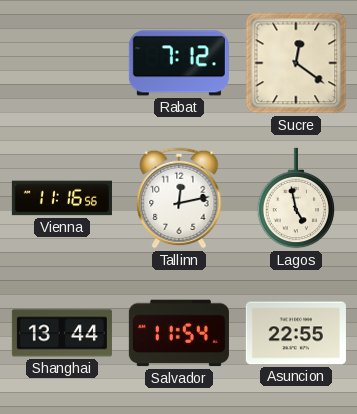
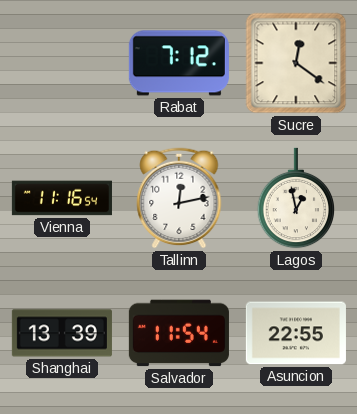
Vienna: 11:16:56 -> 11:16:54
Lagos: 4:58 -> 12:58
Shanghai: 13:44 -> 13:39
